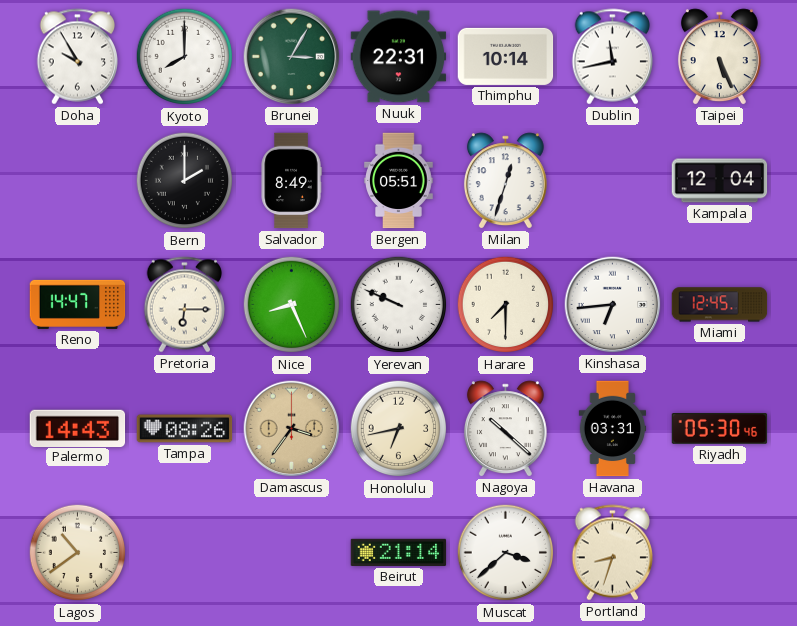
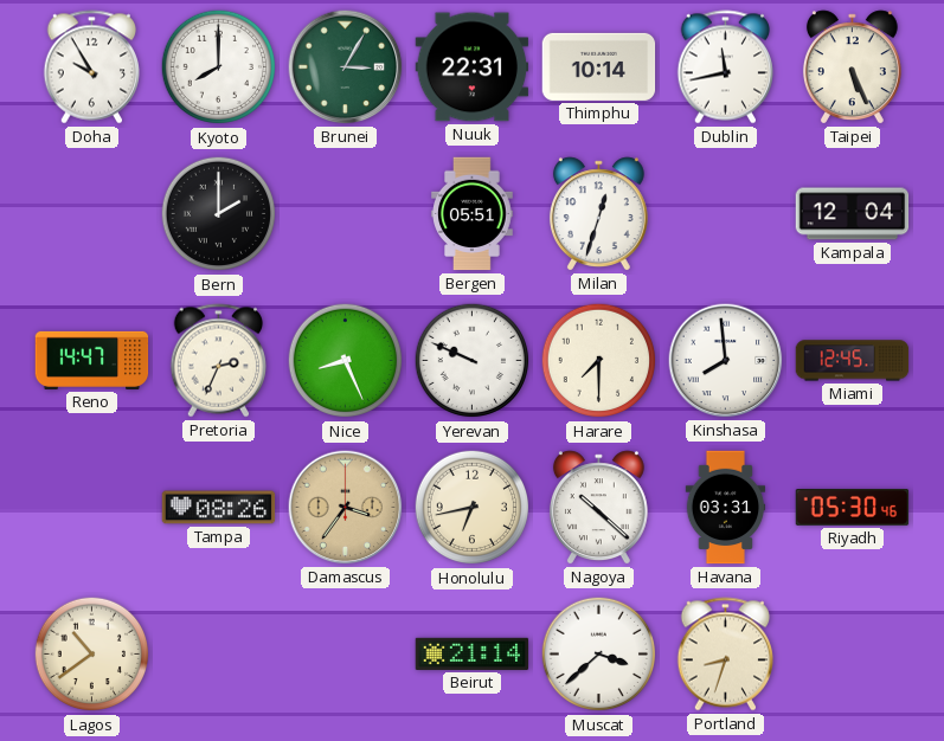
Salvador: 8:49 -> none
Pretoria: 6:15 -> 2:34
Kinshasa: 6:44 -> 7:59
Palermo: 14:43 -> none
